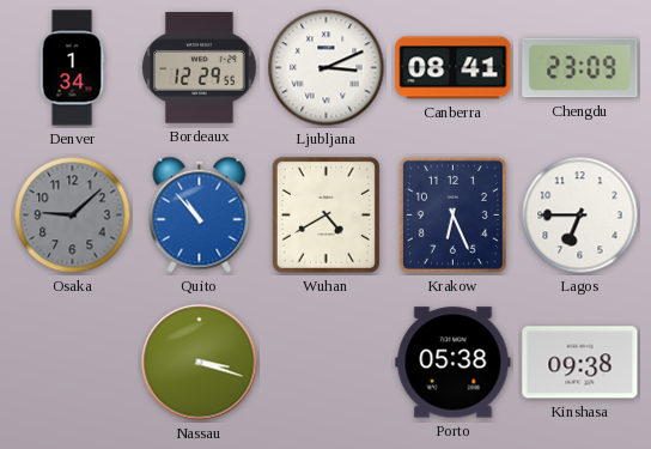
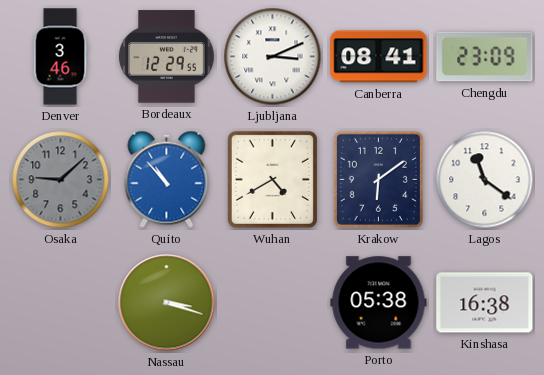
Denver: 1:34 -> 3:46
Krakow: 6:26 -> 6:09
Lagos: 6:45 -> 11:21
Kinshasa: 09:38 -> 16:38
